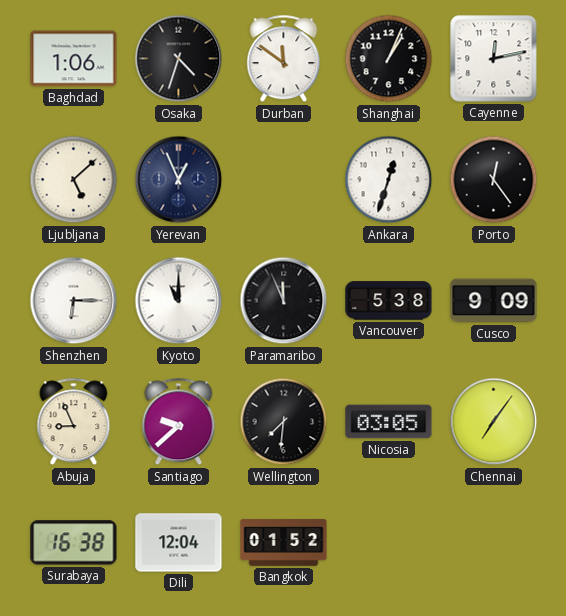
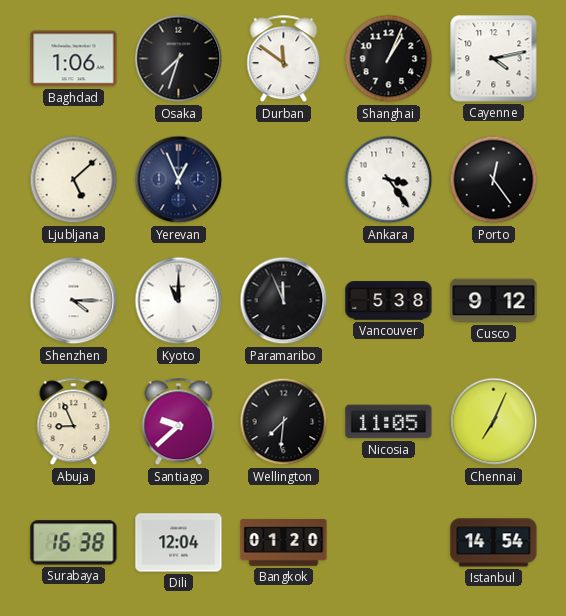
Osaka: 4:33 -> 7:33
Cayenne: 12:13 -> 4:13
Ankara: 12:33 -> 3:24
Shenzhen: 6:15 -> 4:15
Cusco: 9:09 -> 9:12
Nicosia: 03:05 -> 11:05
Chennai: 7:06 -> 7:04
Bangkok: 01:52 -> 01:20
Istanbul: none -> 14:54
